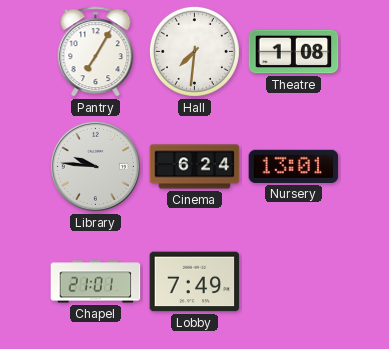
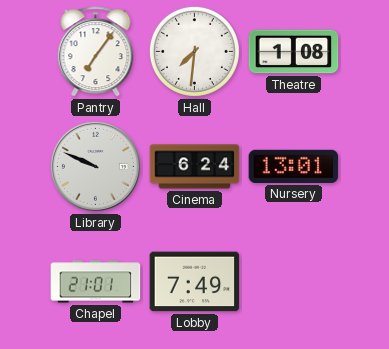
Pantry: 7:05 -> 7:06
Library: 9:46 -> 9:49
